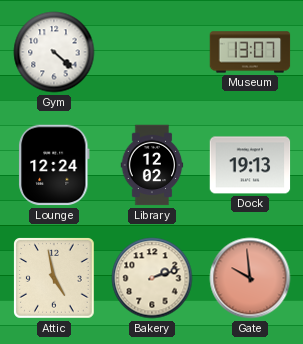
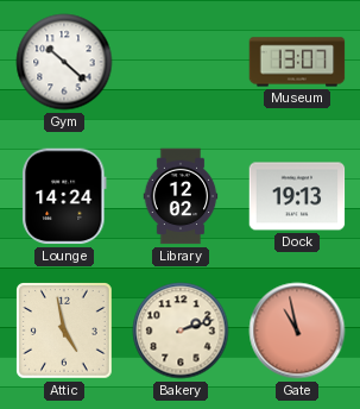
Gym: 4:22 -> 10:22
Lounge: 12:24 -> 14:24
Gate: 9:59 -> 10:58
